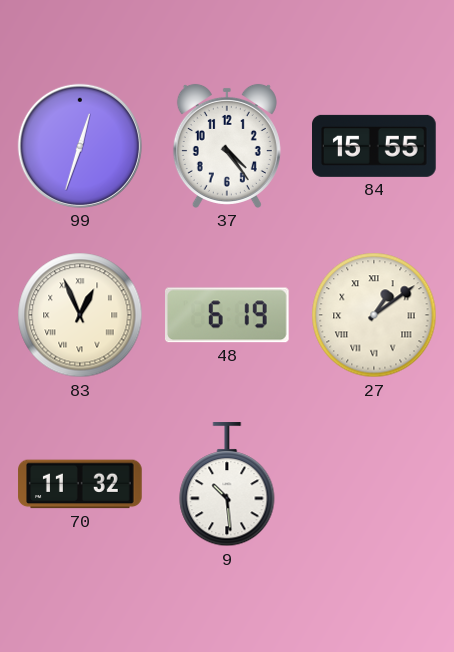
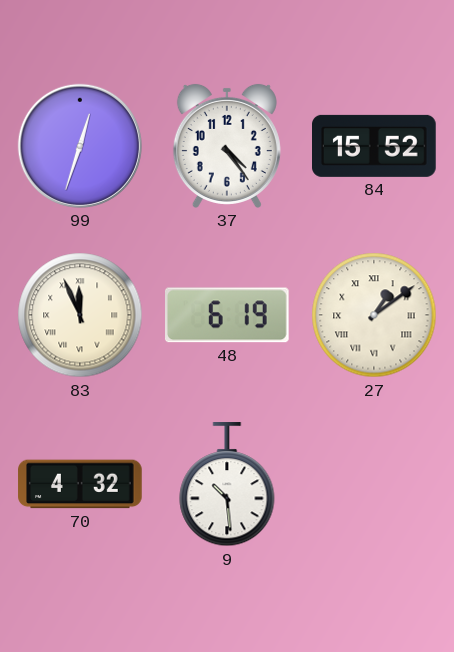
84: 15:55 -> 15:52
83: 12:56 -> 11:56
70: 11:32 -> 4:32
